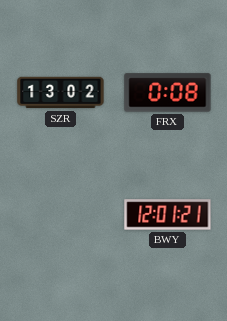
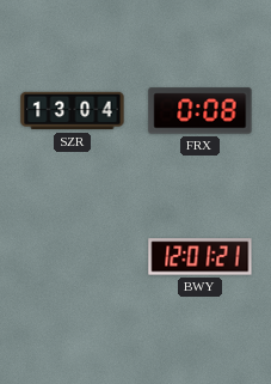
SZR: 13:02 -> 13:04
